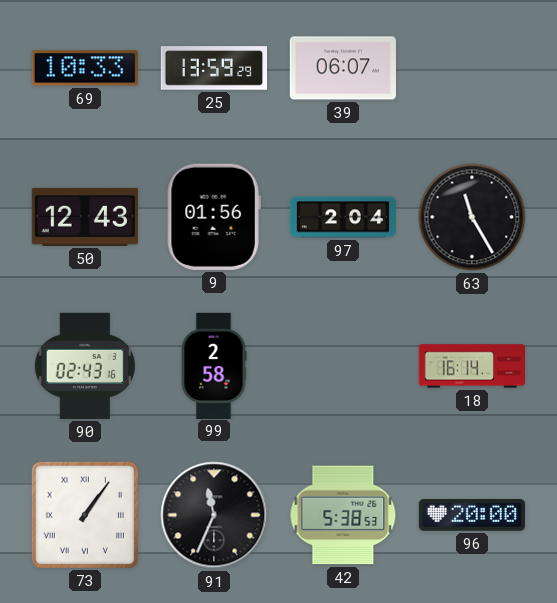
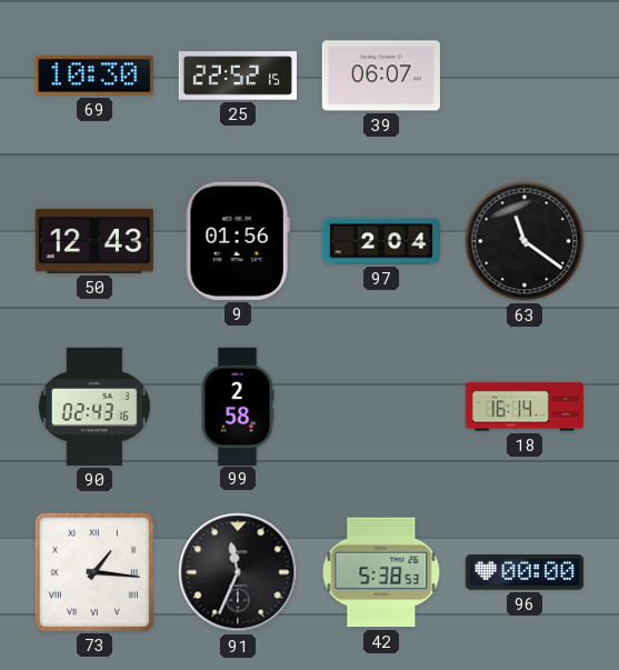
69: 10:33 -> 10:30
25: 13:59 -> 22:52
63: 11:25 -> 11:21
73: 1:06 -> 1:16
96: 20:00 -> 00:00
